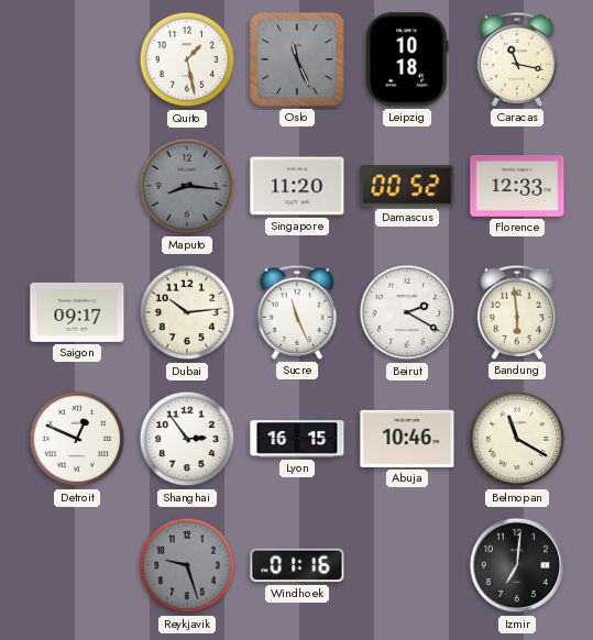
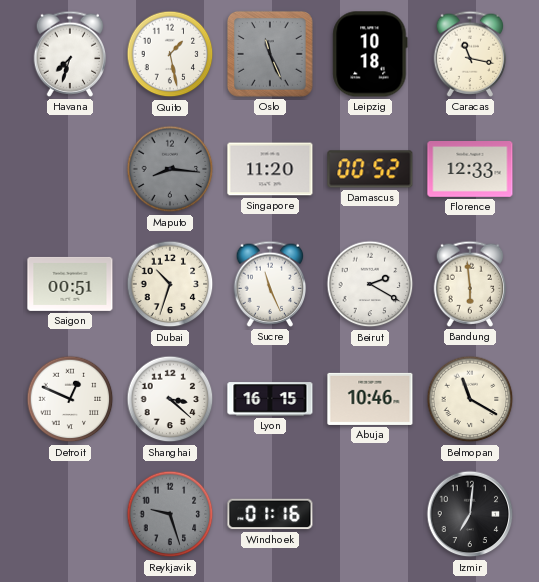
Havana: none -> 7:33
Saigon: 09:17 -> 00:51
Dubai: 10:14 -> 10:33
Shanghai: 2:54 -> 3:22
